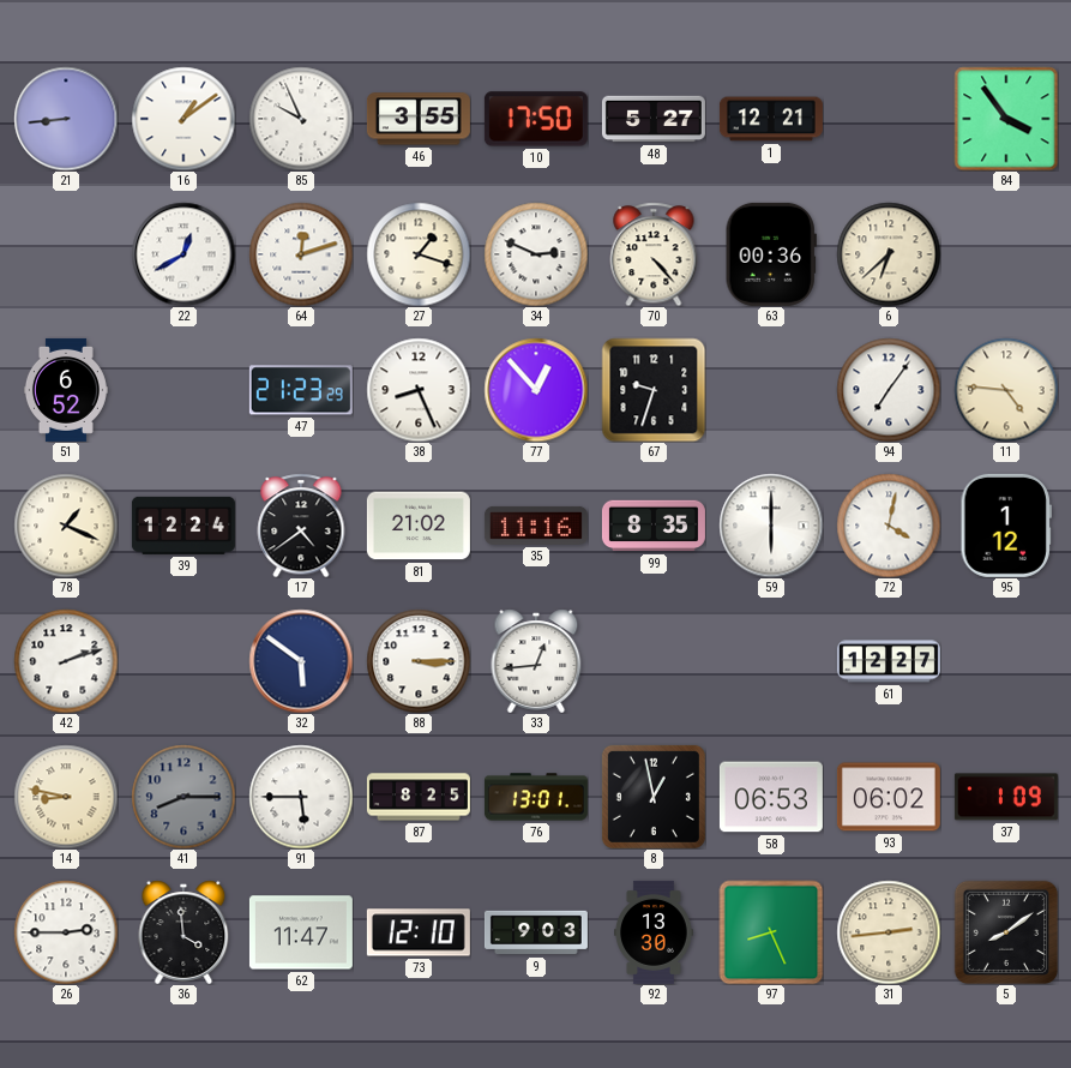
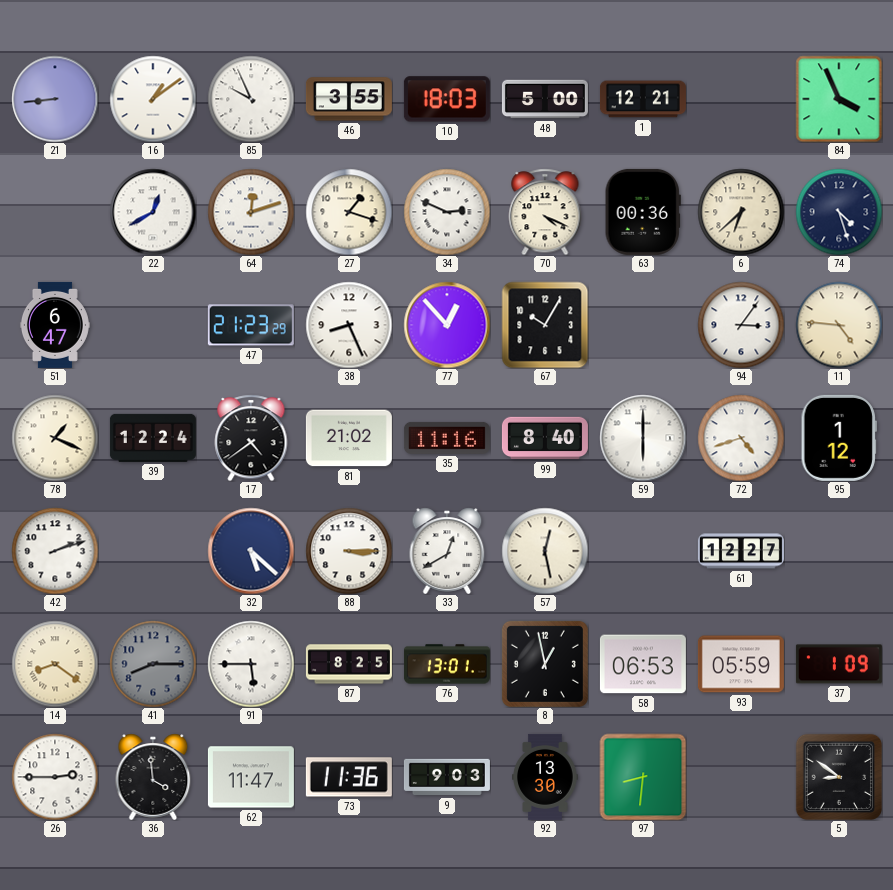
10: 17:50 -> 18:03
48: 5:27 -> 5:00
84: 3:54 -> 3:56
70: 4:23 -> 4:19
74: none -> 4:27
51: 6:52 -> 6:47
67: 9:33 -> 10:05
94: 7:06 -> 3:06
99: 8:35 -> 8:40
72: 4:02 -> 4:42
32: 5:51 -> 5:22
33: 12:44 -> 12:40
57: none -> 12:28
14: 8:47 -> 8:21
93: 06:02 -> 05:59
73: 12:10 -> 11:36
97: 8:26 -> 8:31
31: 2:44 -> none
5: 8:09 -> 8:51
